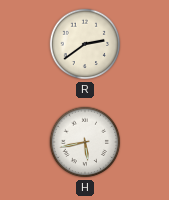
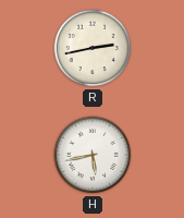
R: 2:39 -> 2:43
